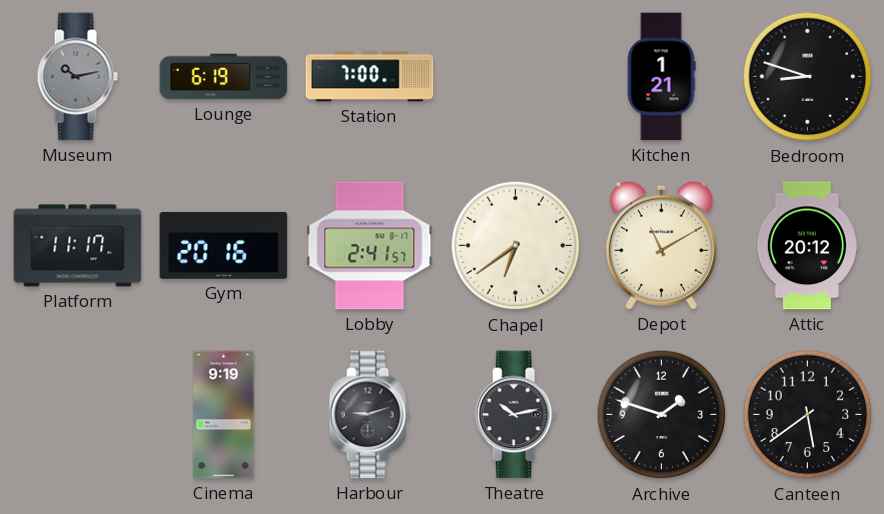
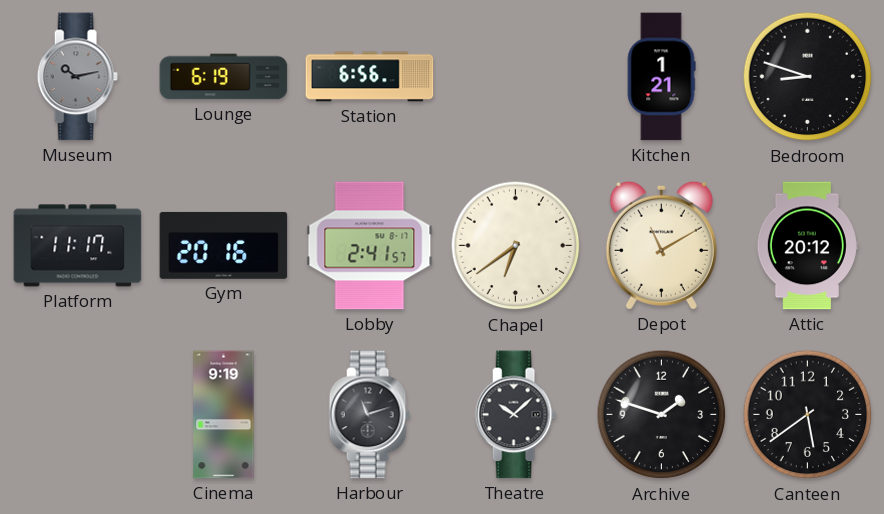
Station: 7:00 -> 6:56
Harbour: 9:12 -> 11:12
Theatre: 10:13 -> 10:08
